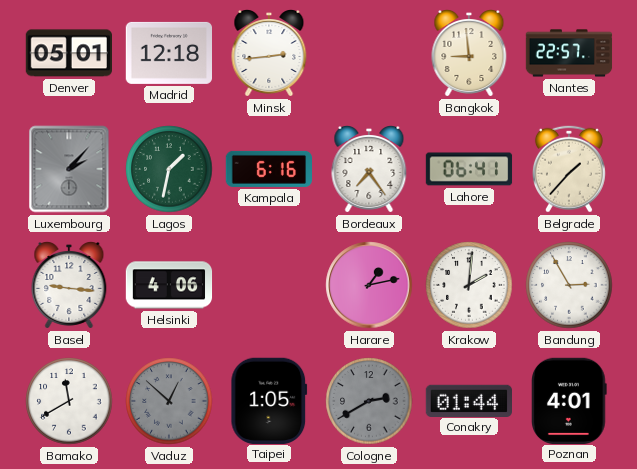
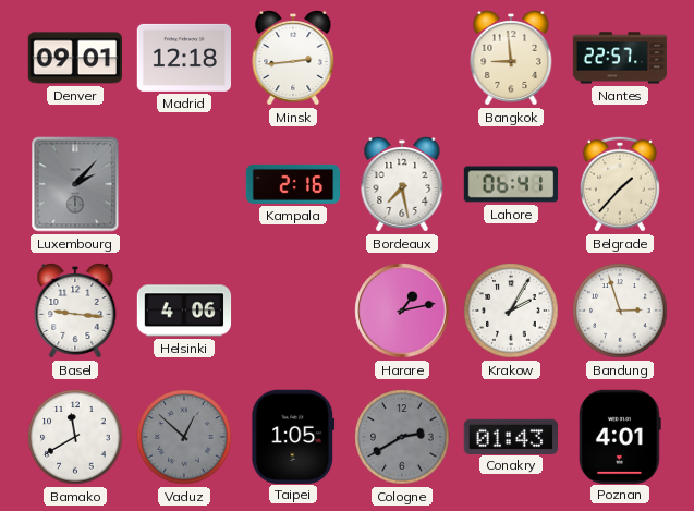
Denver: 05:01 -> 09:01
Lagos: 1:32 -> none
Kampala: 6:16 -> 2:16
Bordeaux: 7:24 -> 7:28
Krakow: 2:01 -> 2:05
Bandung: 2:55 -> 2:57
Conakry: 01:44 -> 01:43
